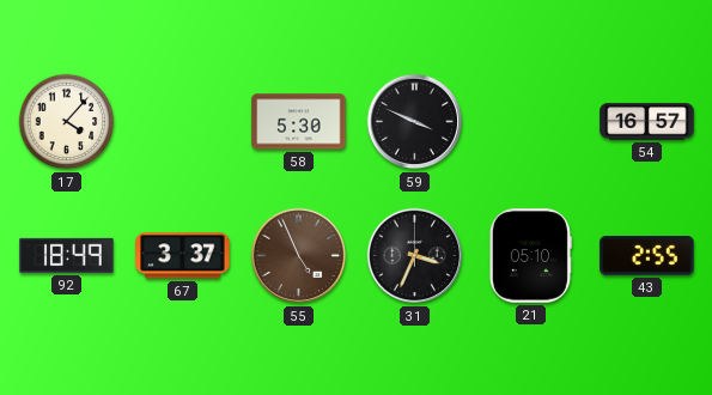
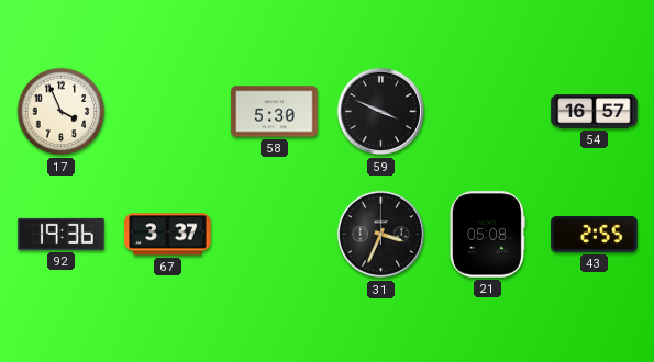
17: 4:07 -> 3:56
92: 18:49 -> 19:36
55: 4:56 -> none
21: 05:10 -> 05:08
